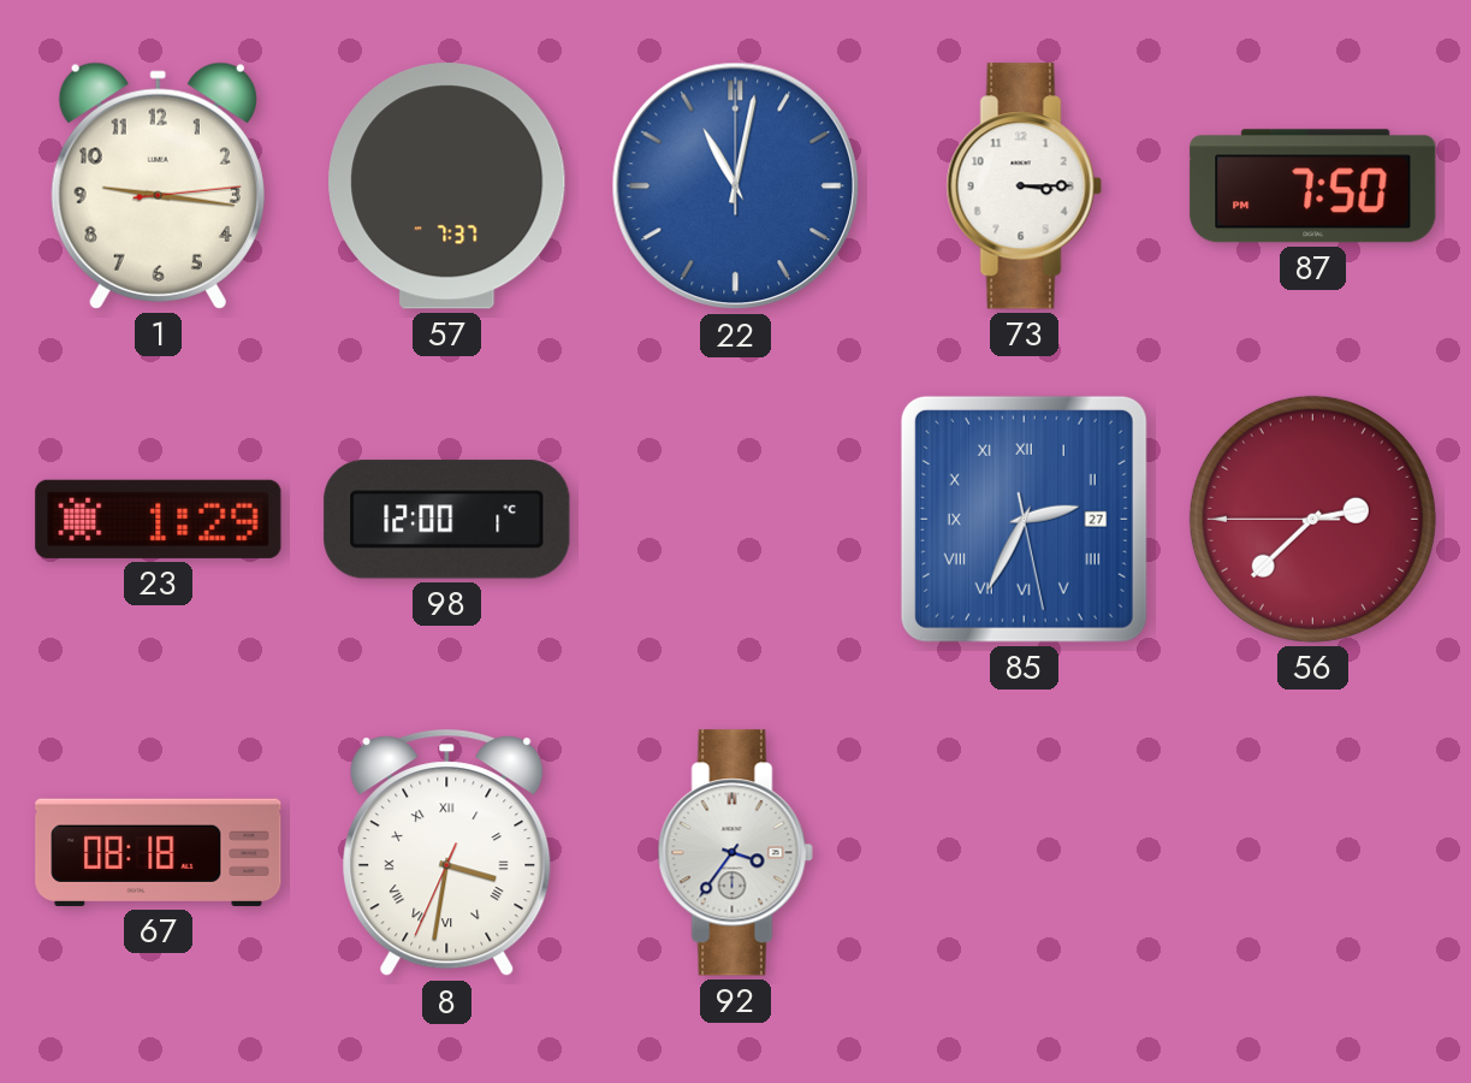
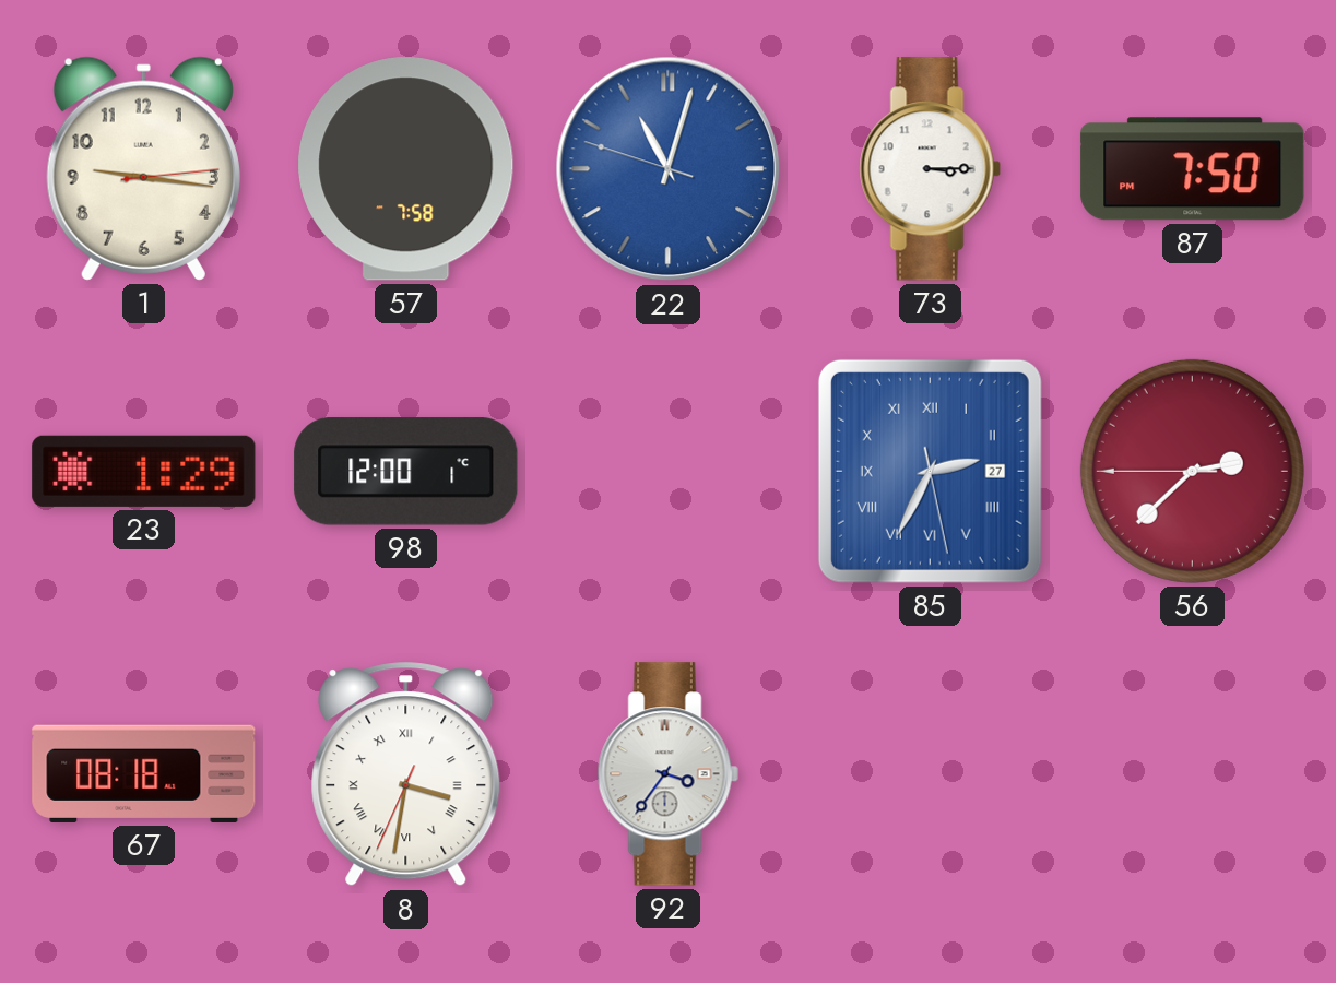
57: 7:37 -> 7:58
22: 11:02:00 -> 11:02:48
